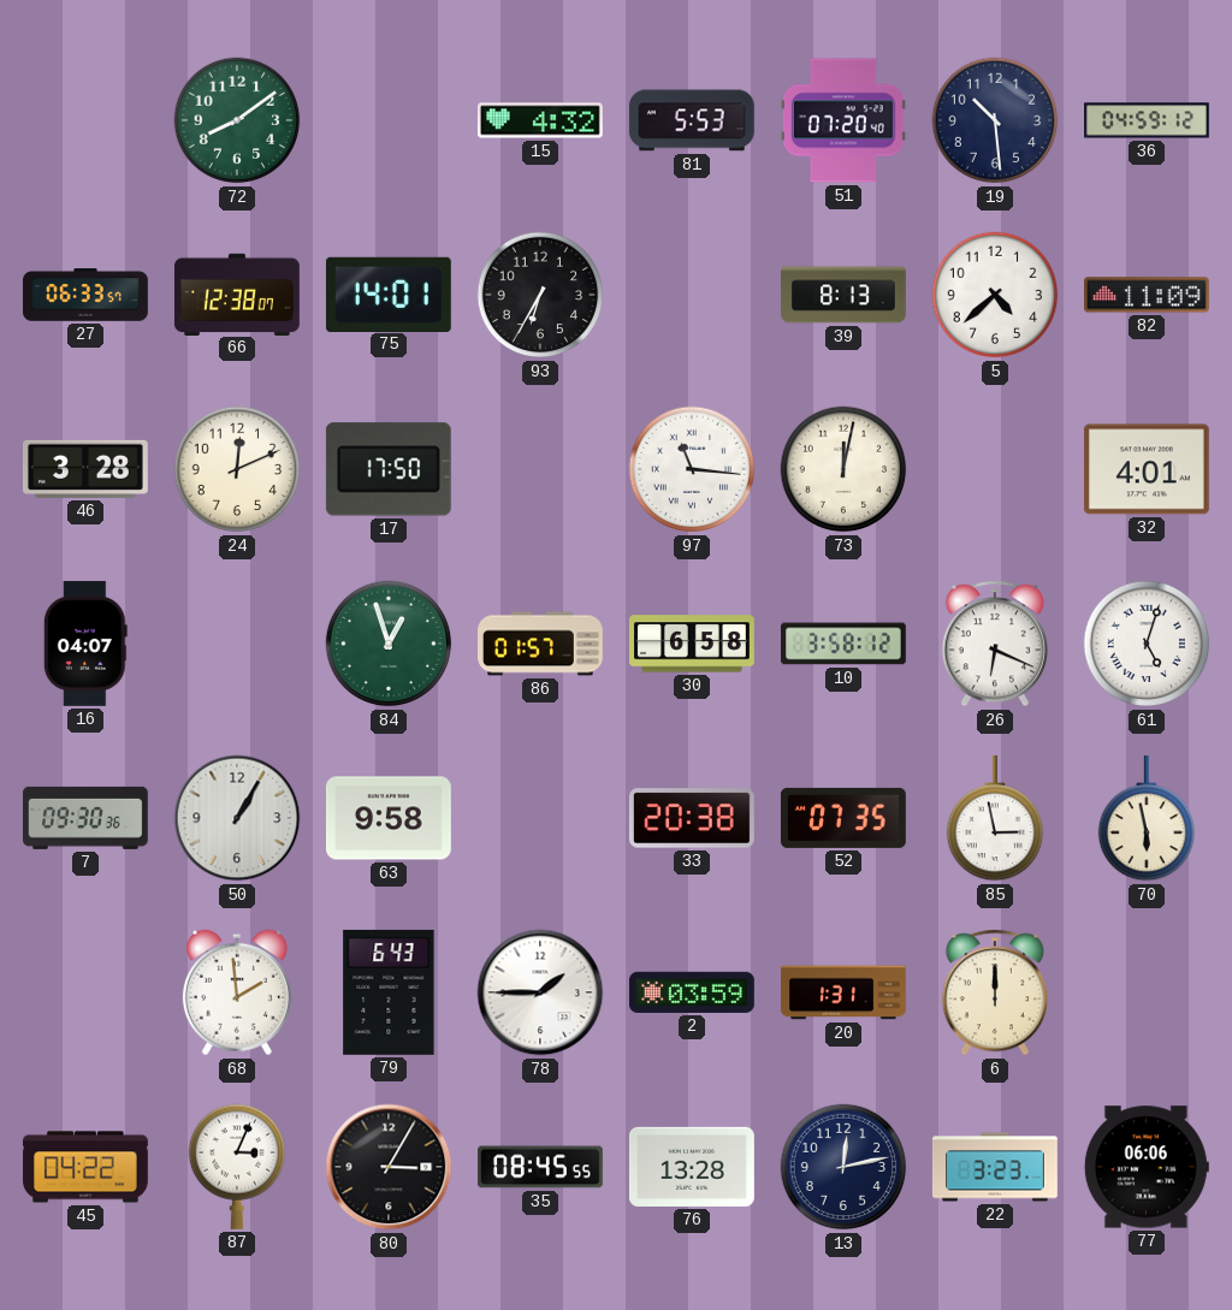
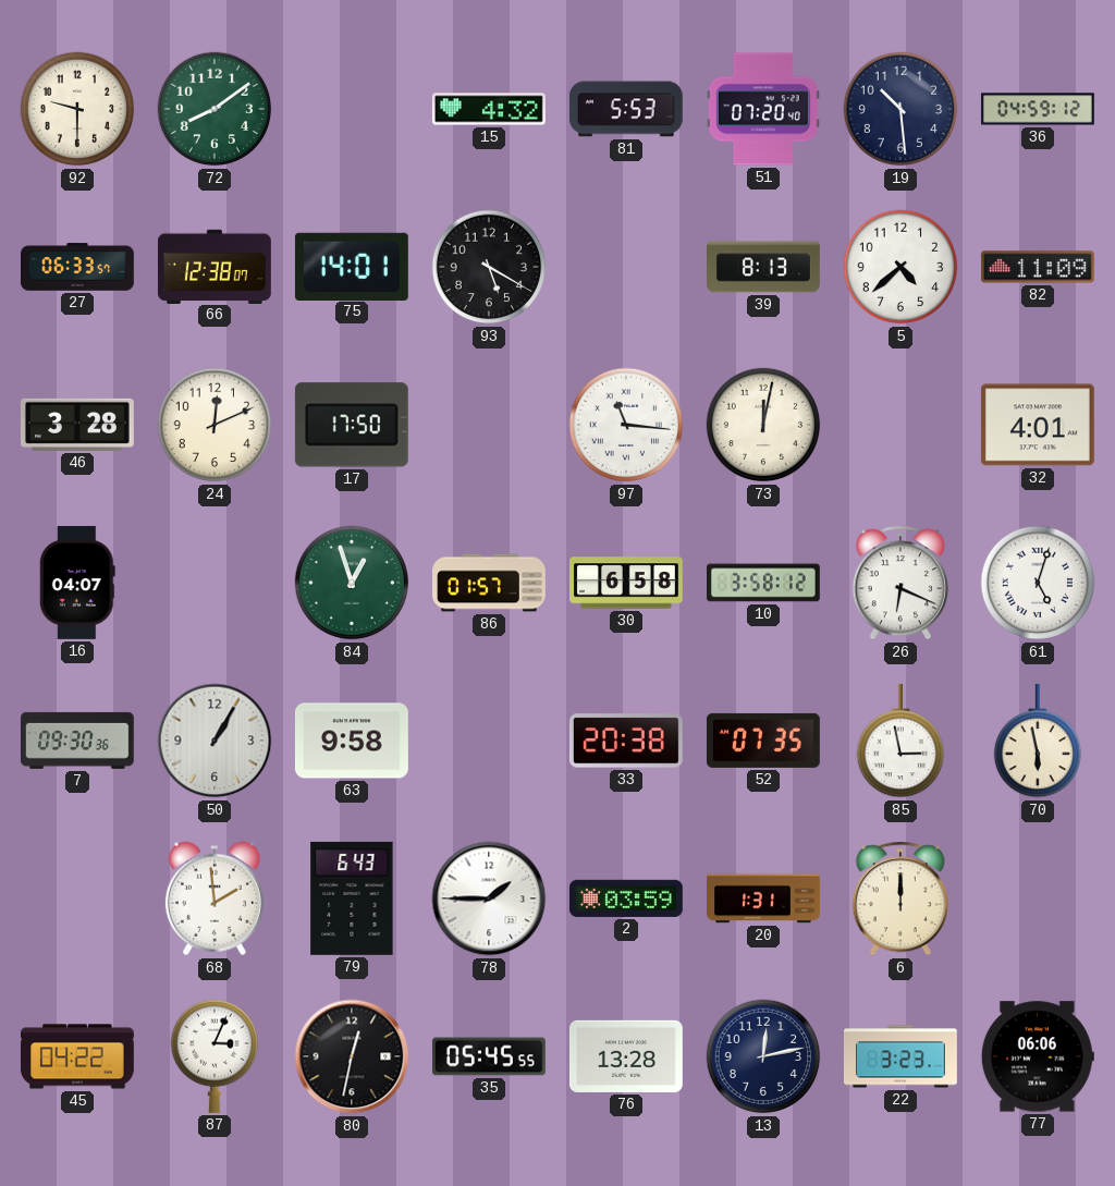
92: none -> 9:30
93: 6:35 -> 5:20
80: 3:05 -> 12:32
35: 08:45 -> 05:45
